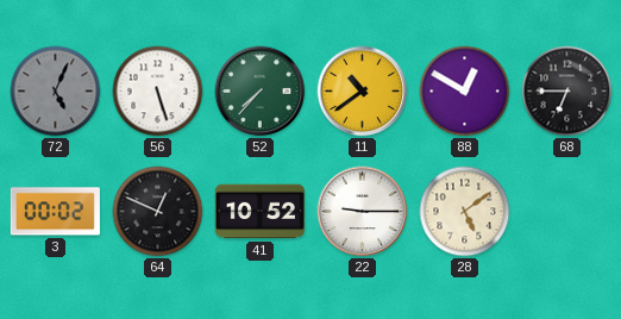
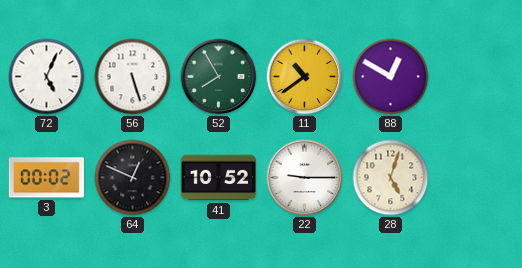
72 dial: grey -> white
52: 7:37 -> 7:55
68: 6:45 -> none
28: 5:09 -> 5:03
